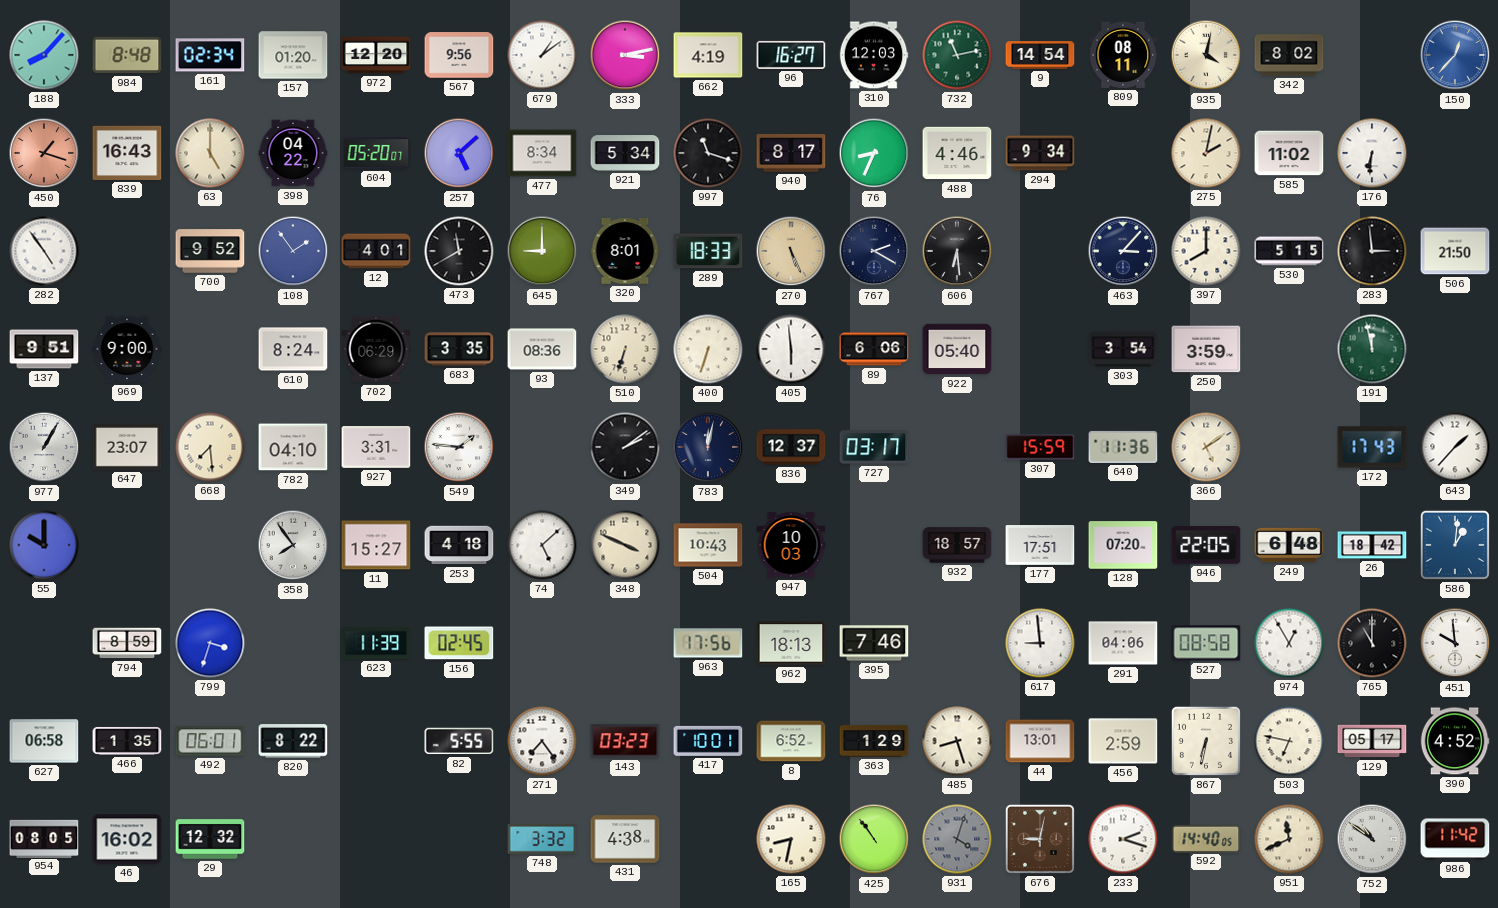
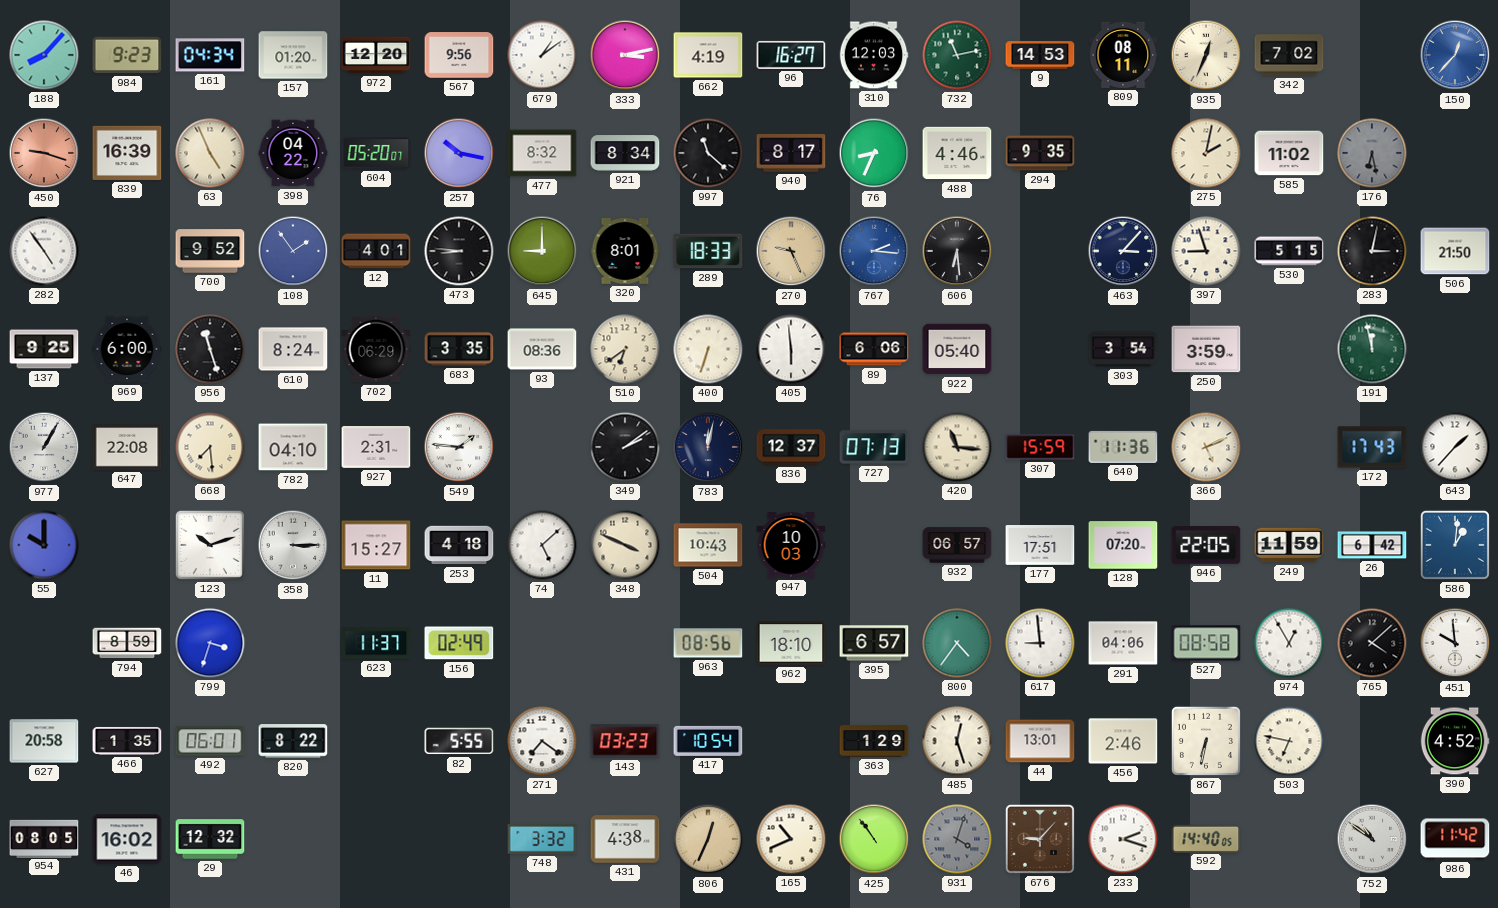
984: 8:48 -> 9:23
161: 02:34 -> 04:34
9: 14:54 -> 14:53
935: 4:02 -> 12:34
342: 8:02 -> 7:02
450: 1:18 -> 9:18
839: 16:43 -> 16:39
63: 5:00 -> 4:56
257: 5:08 -> 10:17
477: 8:34 -> 8:32
921: 5:34 -> 8:34
997: 11:18 -> 11:22
294: 9:34 -> 9:35
176: 6:31 -> 6:28
176 dial: white -> grey
473: 11:40 -> 8:46
270: 5:26 -> 9:26
767: 2:20 -> 2:16
767 dial: navy -> blue
397: 8:00 -> 8:57
283: 2:59 -> 3:02
137: 9:51 -> 9:25
969: 9:00 -> 6:00
956: none -> 11:27
510: 6:33 -> 6:39
647: 23:07 -> 22:08
927: 3:31 -> 2:31
727: 03:17 -> 07:13
420: none -> 11:16
366: 5:09 -> 5:11
123: none -> 10:12
358: 7:54 -> 3:15
932: 18:57 -> 06:57
249: 6:48 -> 11:59
26: 18:42 -> 6:42
623: 11:39 -> 11:37
156: 02:45 -> 02:49
963: 17:56 -> 08:56
962: 18:13 -> 18:10
395: 7:46 -> 6:57
800: none -> 4:36
765: 11:00 -> 4:08
627: 06:58 -> 20:58
271: 7:24 -> 7:21
417: 10:01 -> 10:54
8: 6:52 -> none
485: 8:27 -> 12:27
456: 2:59 -> 2:46
129: 05:17 -> none
806: none -> 12:34
165: 8:32 -> 10:41
676: 9:02 -> 9:07
951: 11:41 -> none
